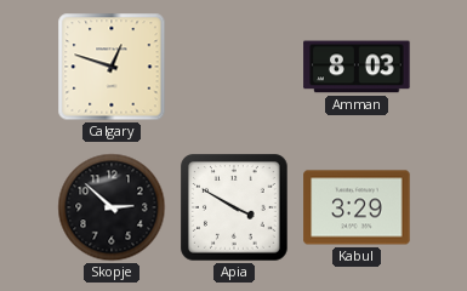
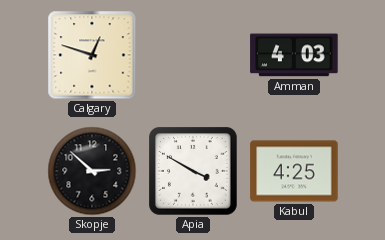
Amman: 8:03 -> 4:03
Kabul: 3:29 -> 4:25
